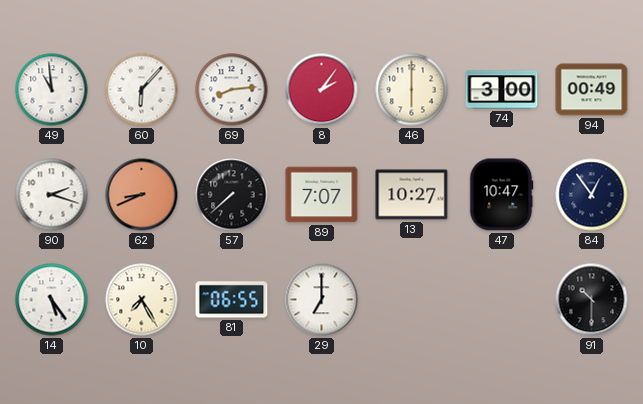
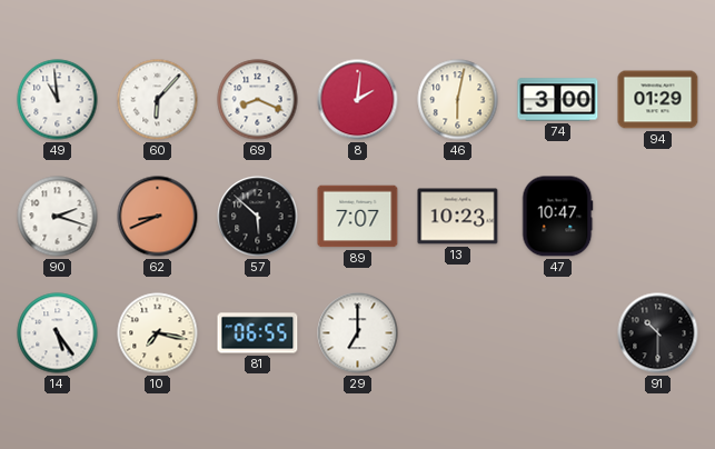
69: 8:14 -> 8:19
8: 2:06 -> 2:01
46: 6:00 -> 6:02
94: 00:49 -> 01:29
57: 7:38 -> 5:52
13: 10:27 -> 10:23
84: 12:54 -> none
10: 7:25 -> 7:17
